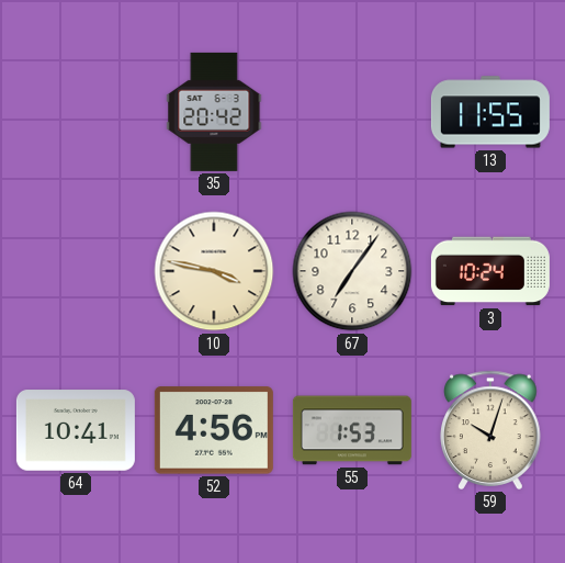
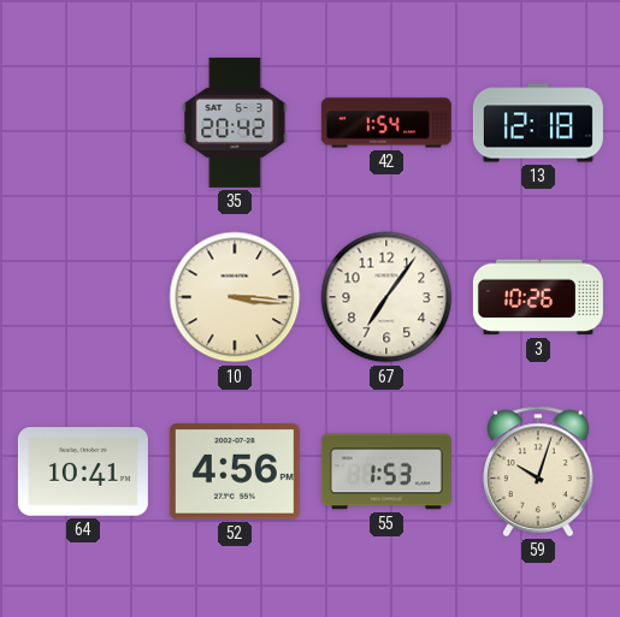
42: none -> 1:54
13: 11:55 -> 12:18
10: 3:47 -> 3:16
3: 10:24 -> 10:26
